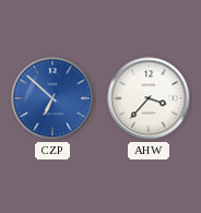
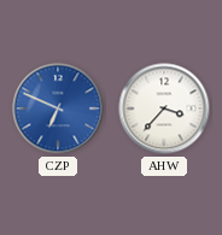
CZP: 6:52 -> 6:49
